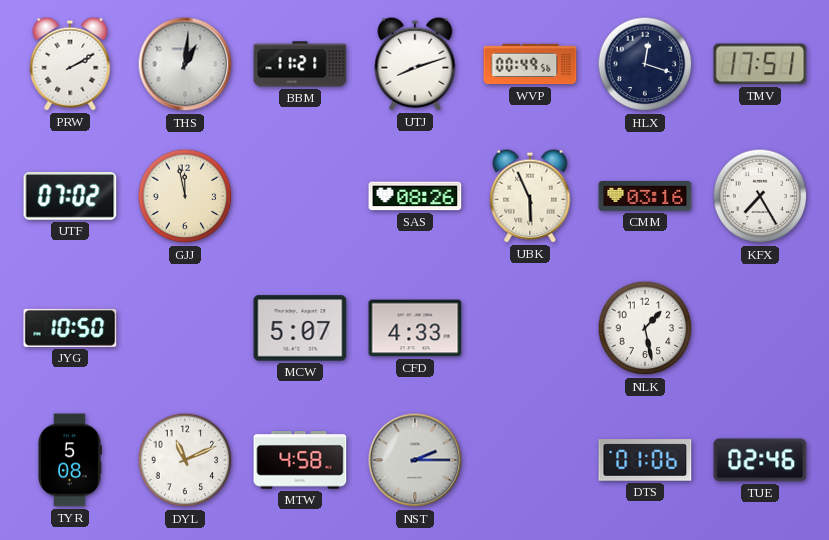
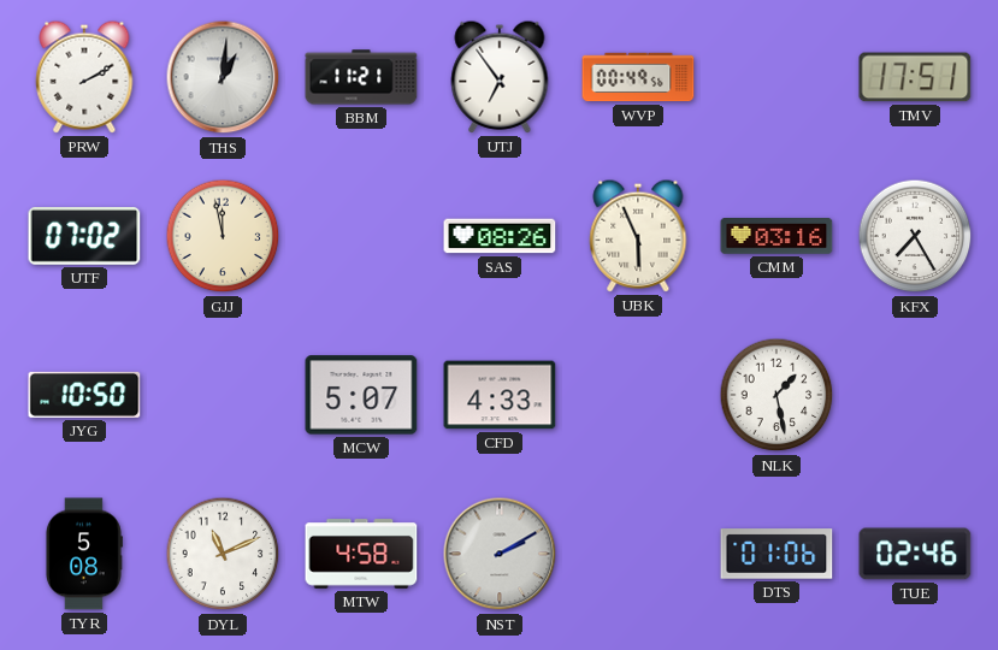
UTJ: 8:12 -> 6:54
HLX: 12:18 -> none
NST: 2:15 -> 2:10
